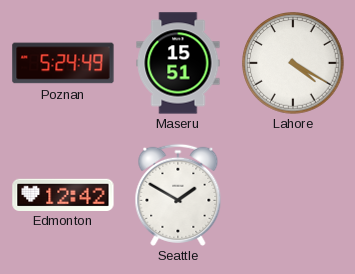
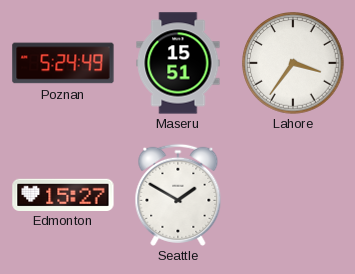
Lahore: 4:20 -> 3:36
Edmonton: 12:42 -> 15:27
